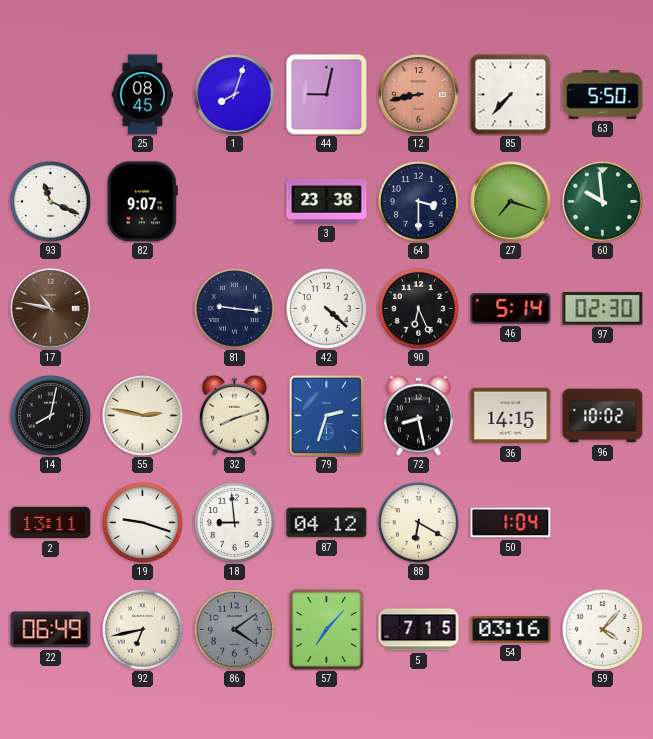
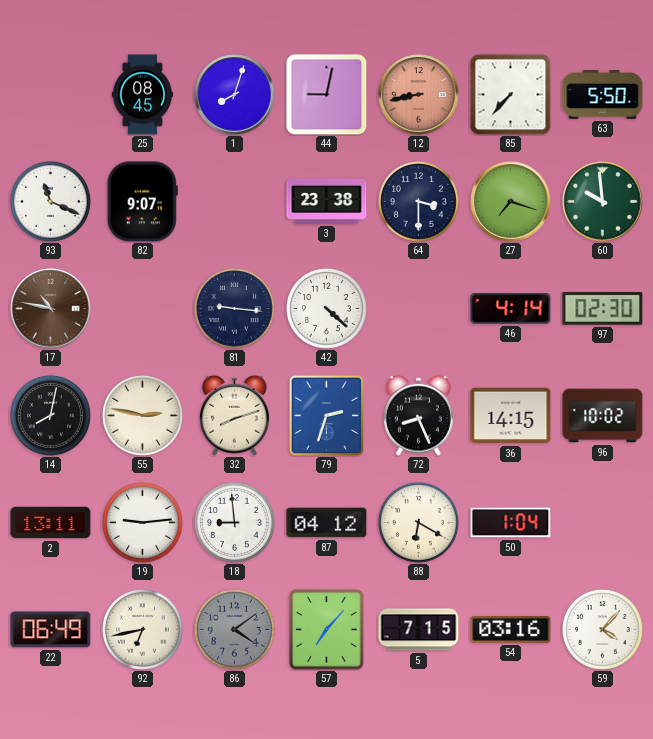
90: 6:26 -> none
46: 5:14 -> 4:14
72: 8:28 -> 8:26
19: 9:18 -> 9:14
